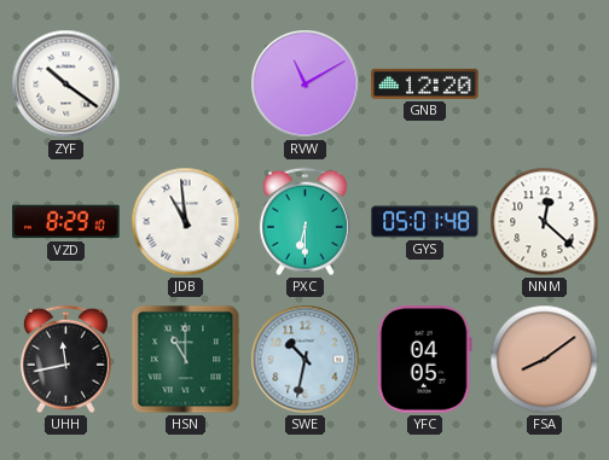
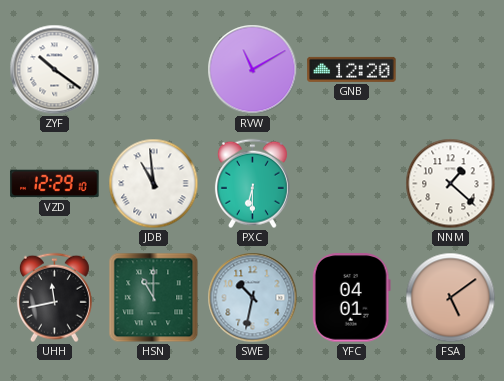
VZD: 8:29 -> 12:29
GYS: 05:01 -> none
NNM: 12:22 -> 1:22
YFC: 04:05 -> 04:01
FSA: 8:09 -> 5:09
